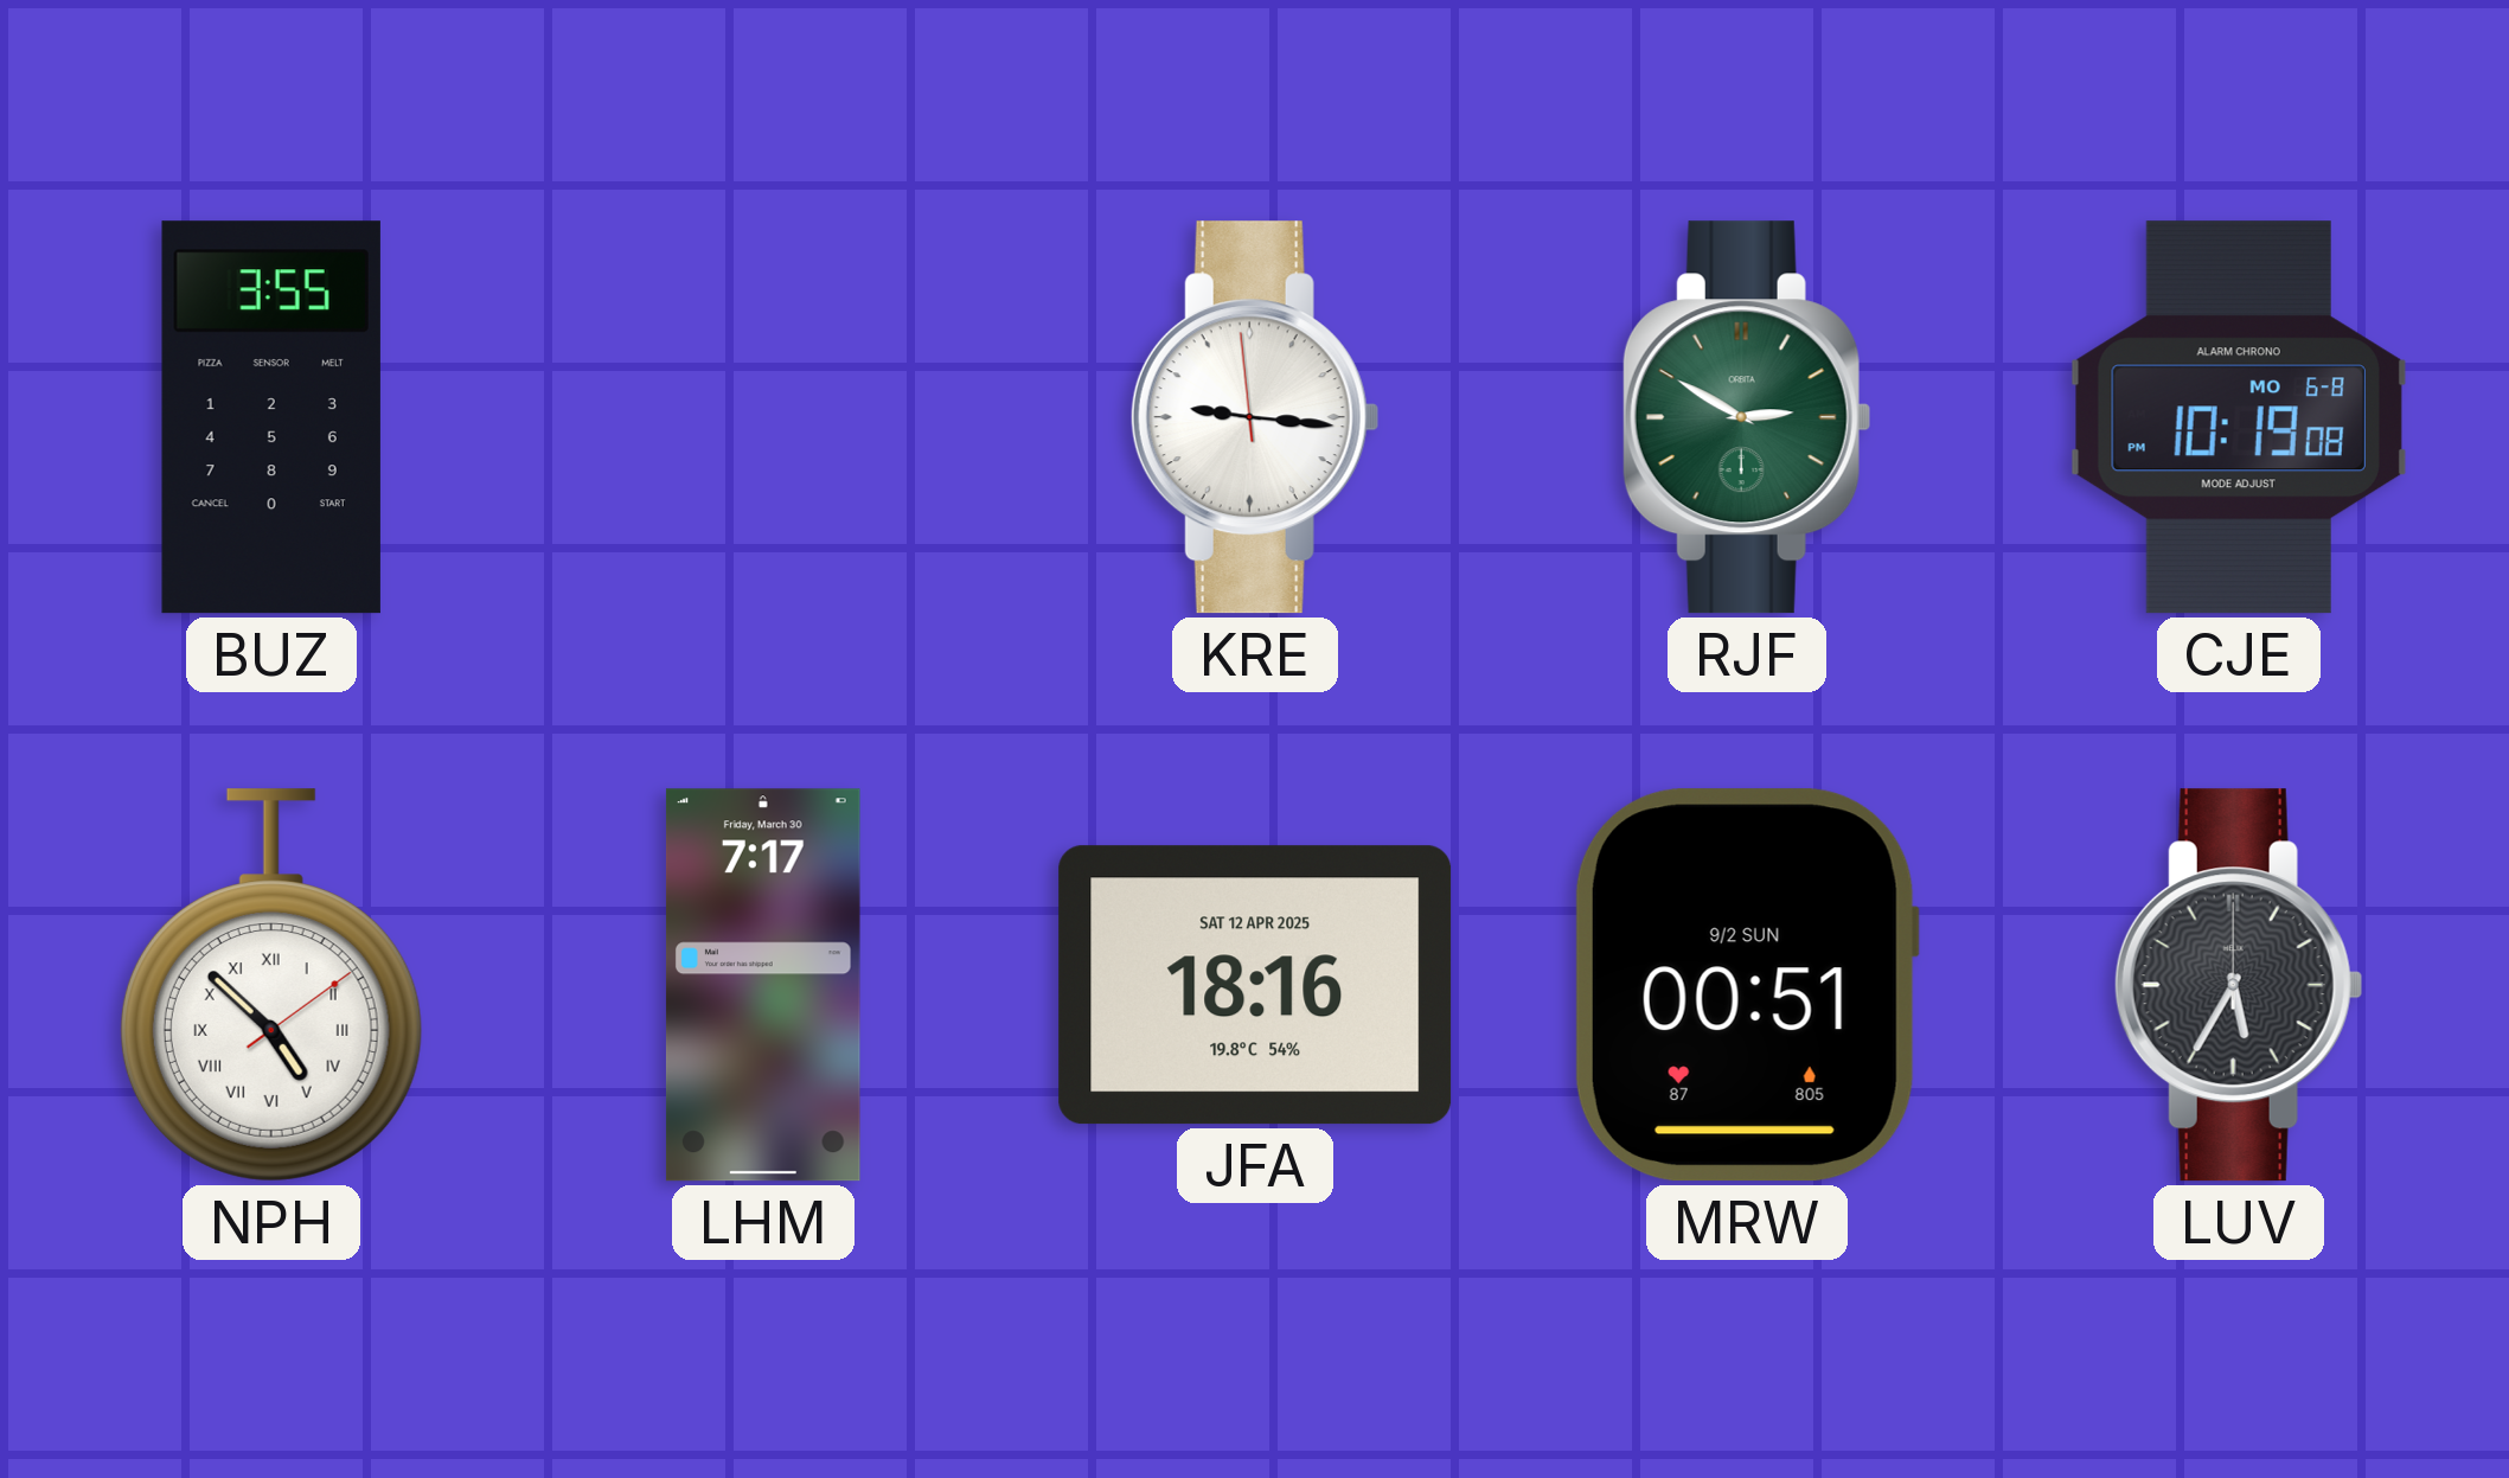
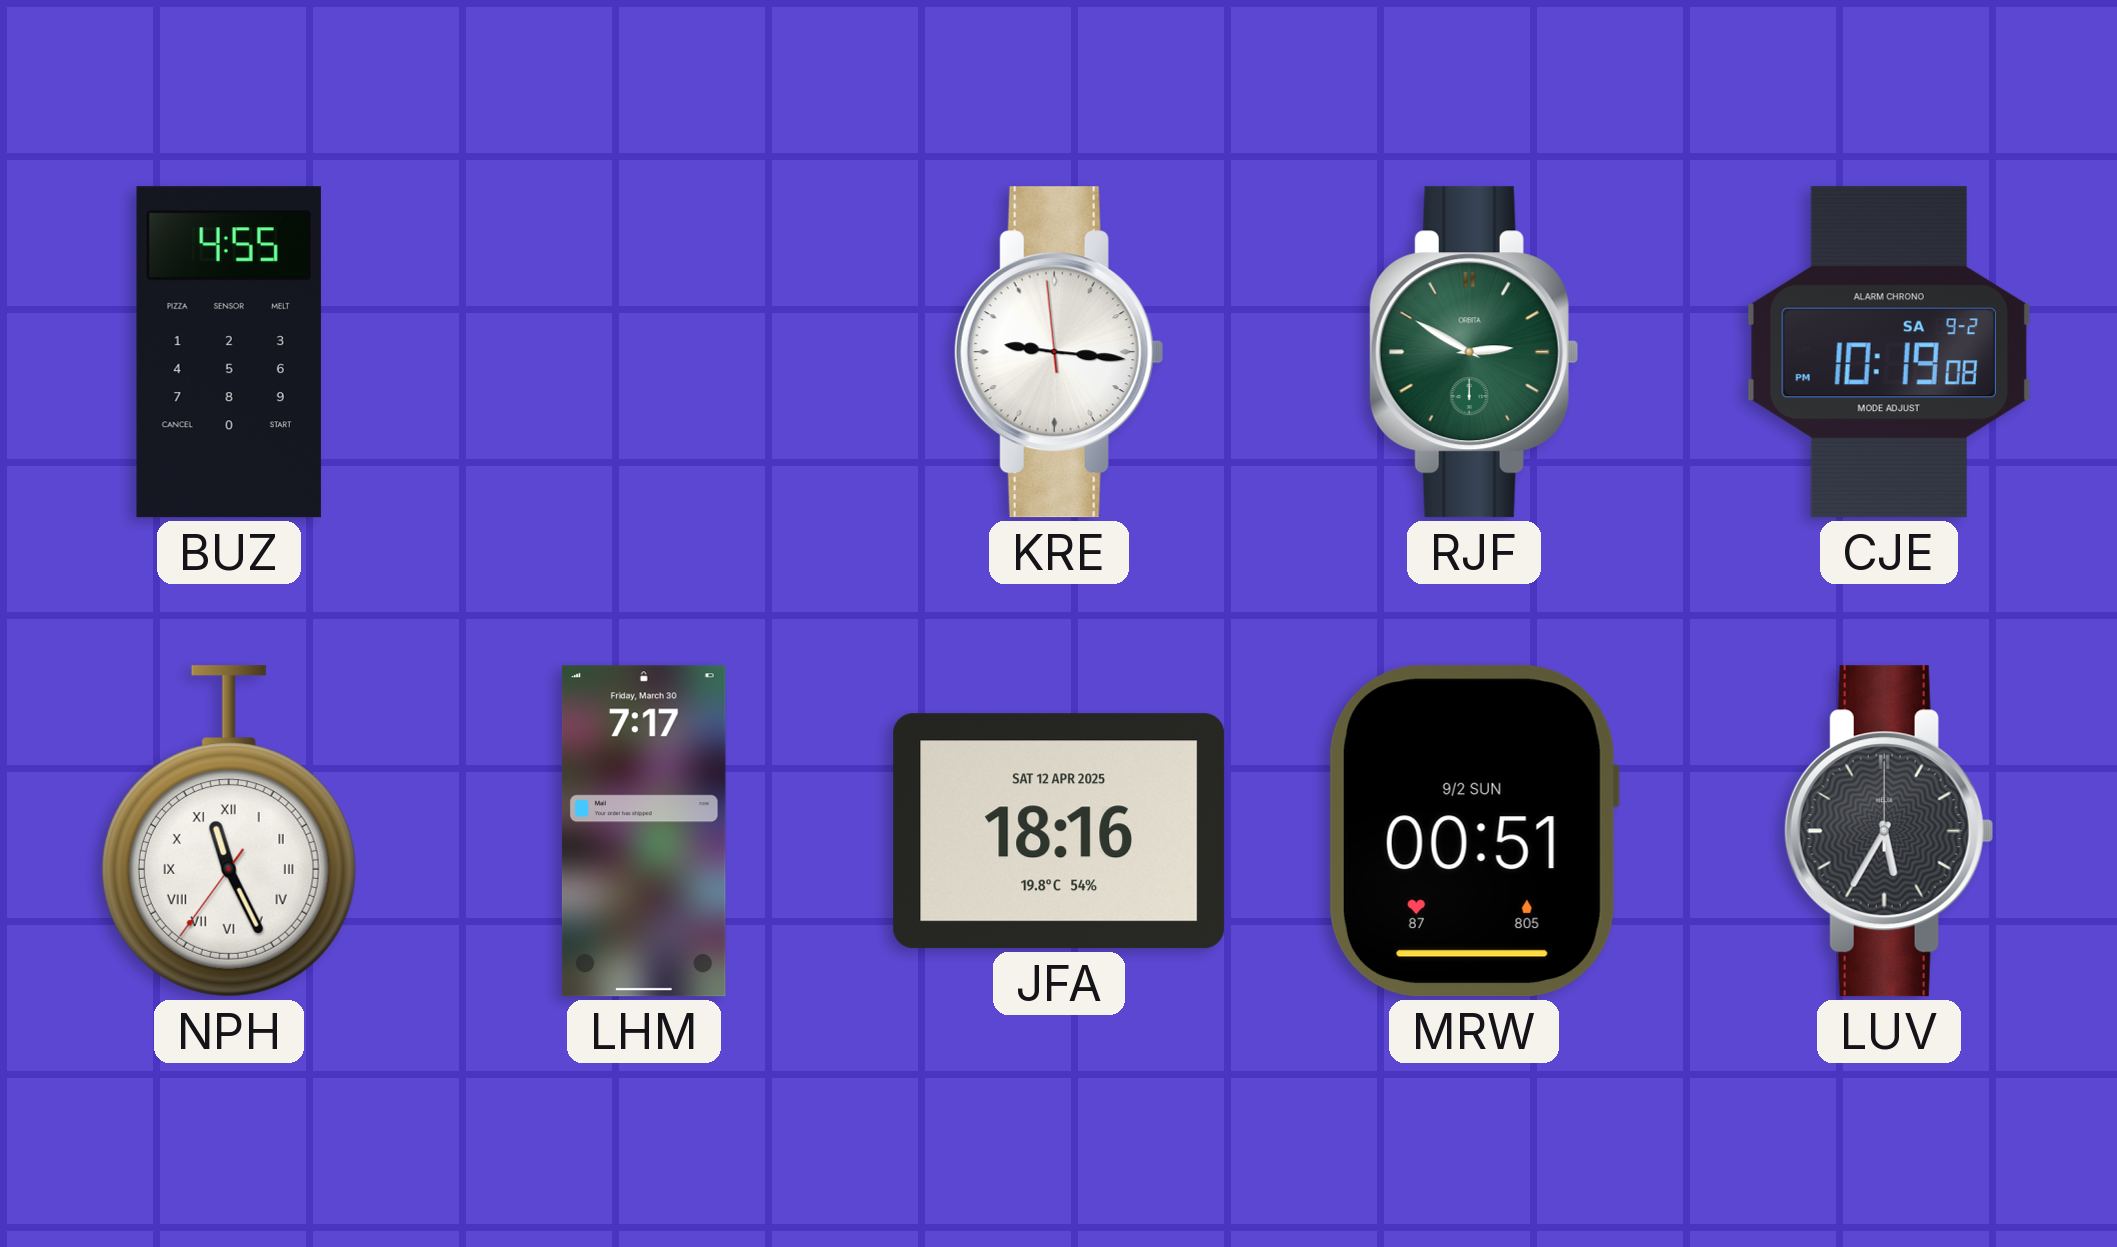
BUZ: 3:55 -> 4:55
CJE date: MO 6-8 -> SA 9-2
NPH: 4:52 -> 11:25
